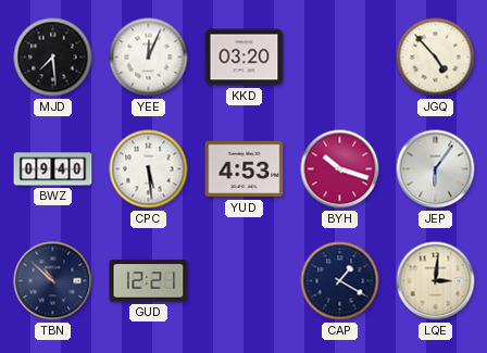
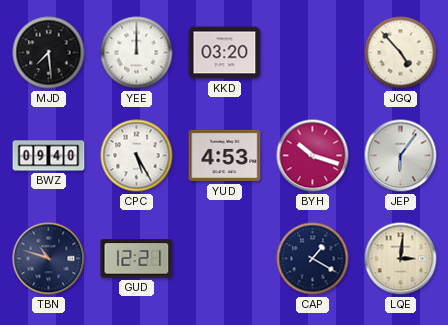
YEE: 12:04 -> 12:00
CPC: 5:29 -> 5:25
TBN: 10:52 -> 10:48
